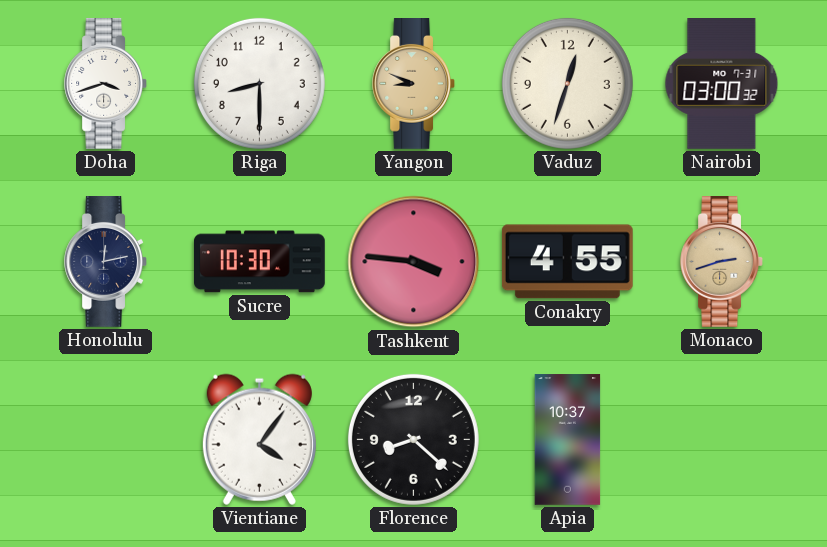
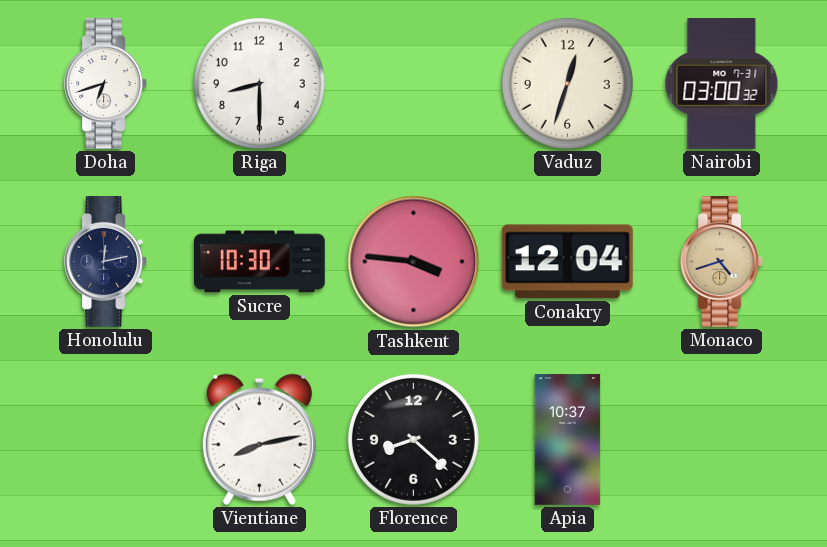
Doha: 3:42 -> 6:42
Yangon: 8:49 -> none
Conakry: 4:55 -> 12:04
Monaco: 2:42 -> 4:42
Vientiane: 4:06 -> 8:13
